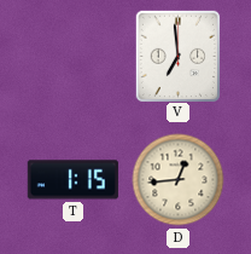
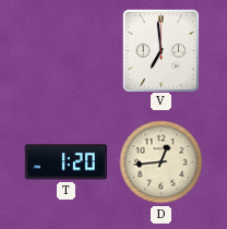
T: 1:15 -> 1:20
